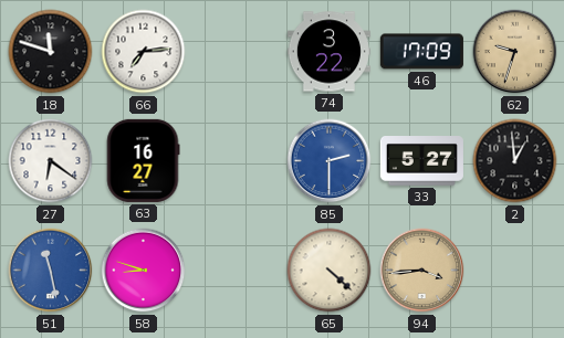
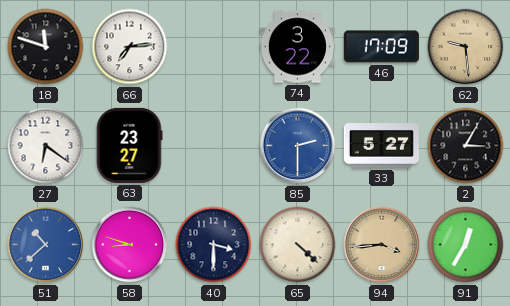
62: 9:33 -> 9:29
63: 16:27 -> 23:27
2: 12:59 -> 3:05
51: 11:28 -> 10:38
40: none -> 3:30
91: none -> 12:35
